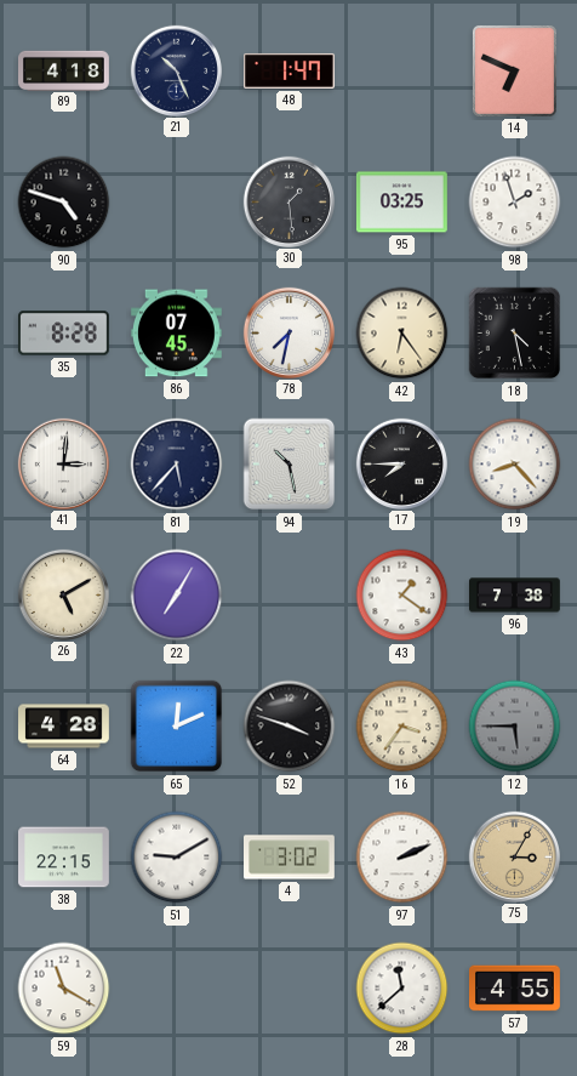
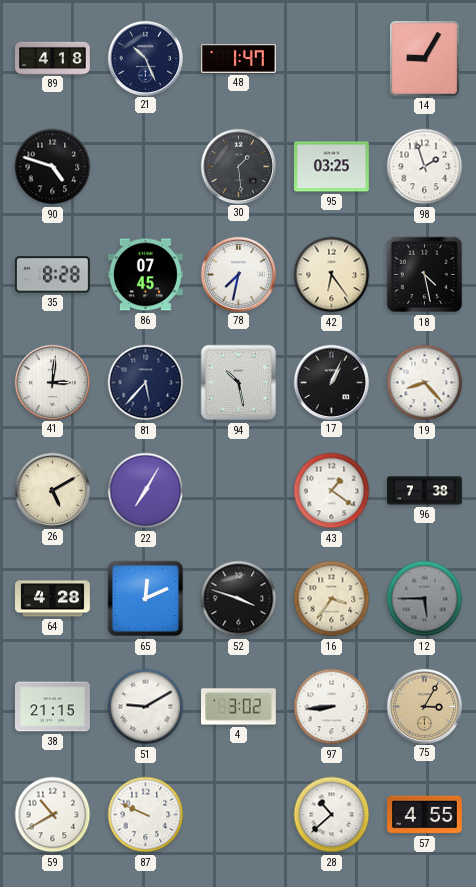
14: 6:49 -> 9:05
17: 7:45 -> 1:04
38: 22:15 -> 21:15
97: 2:11 -> 8:44
59: 11:20 -> 10:40
87: none -> 9:49
28: 11:38 -> 10:38
